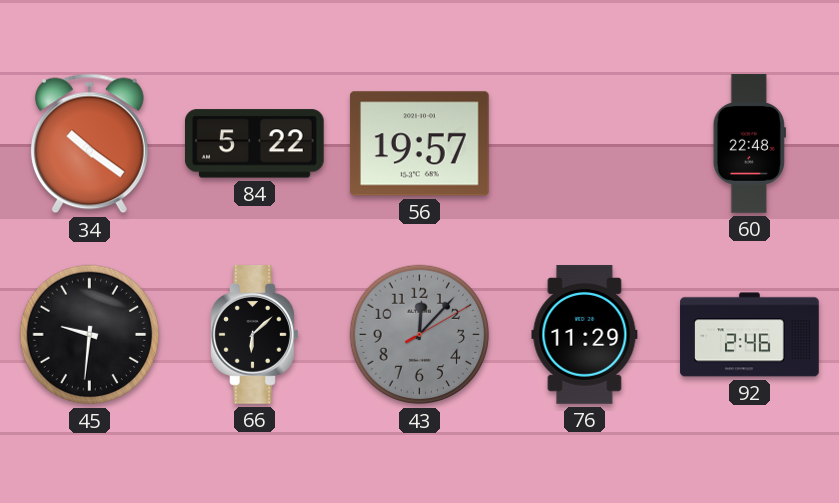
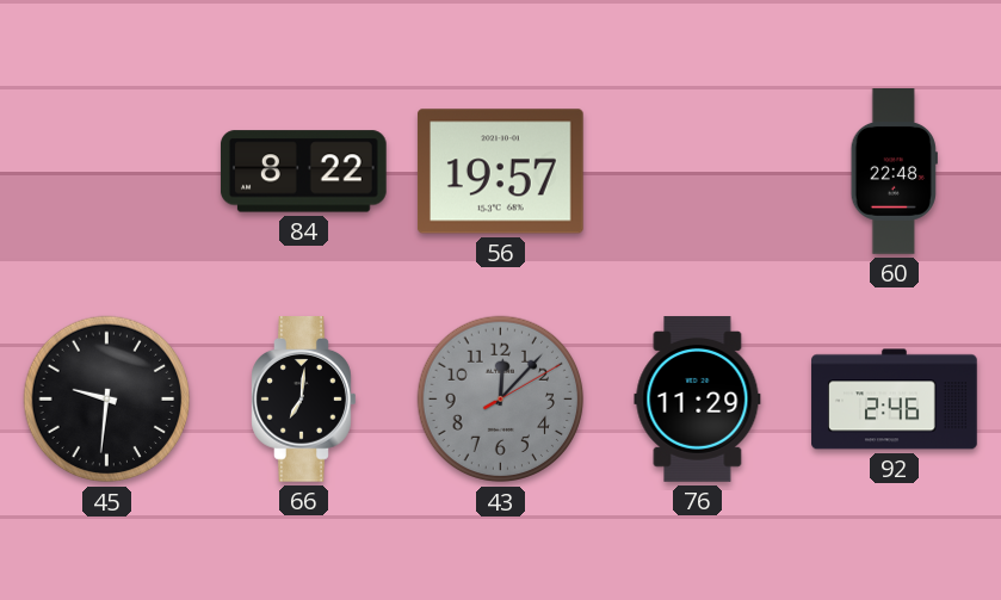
34: 10:21 -> none
84: 5:22 -> 8:22
66: 6:08 -> 7:01
